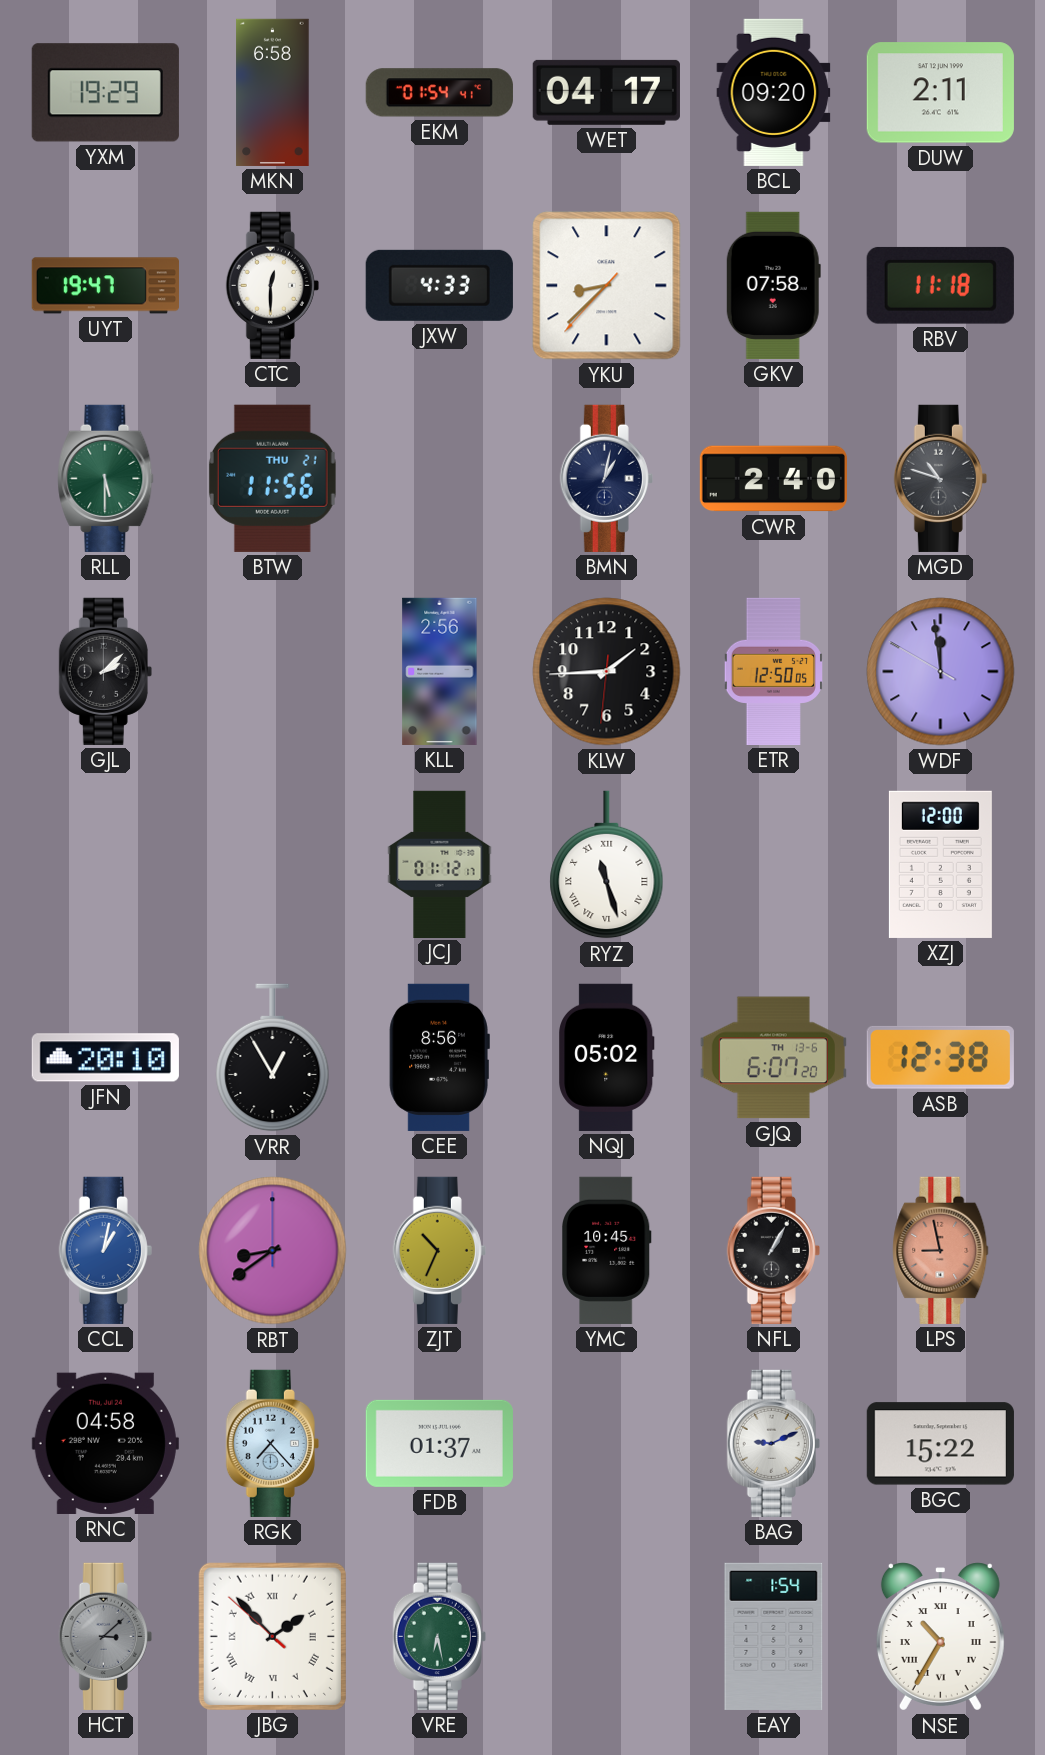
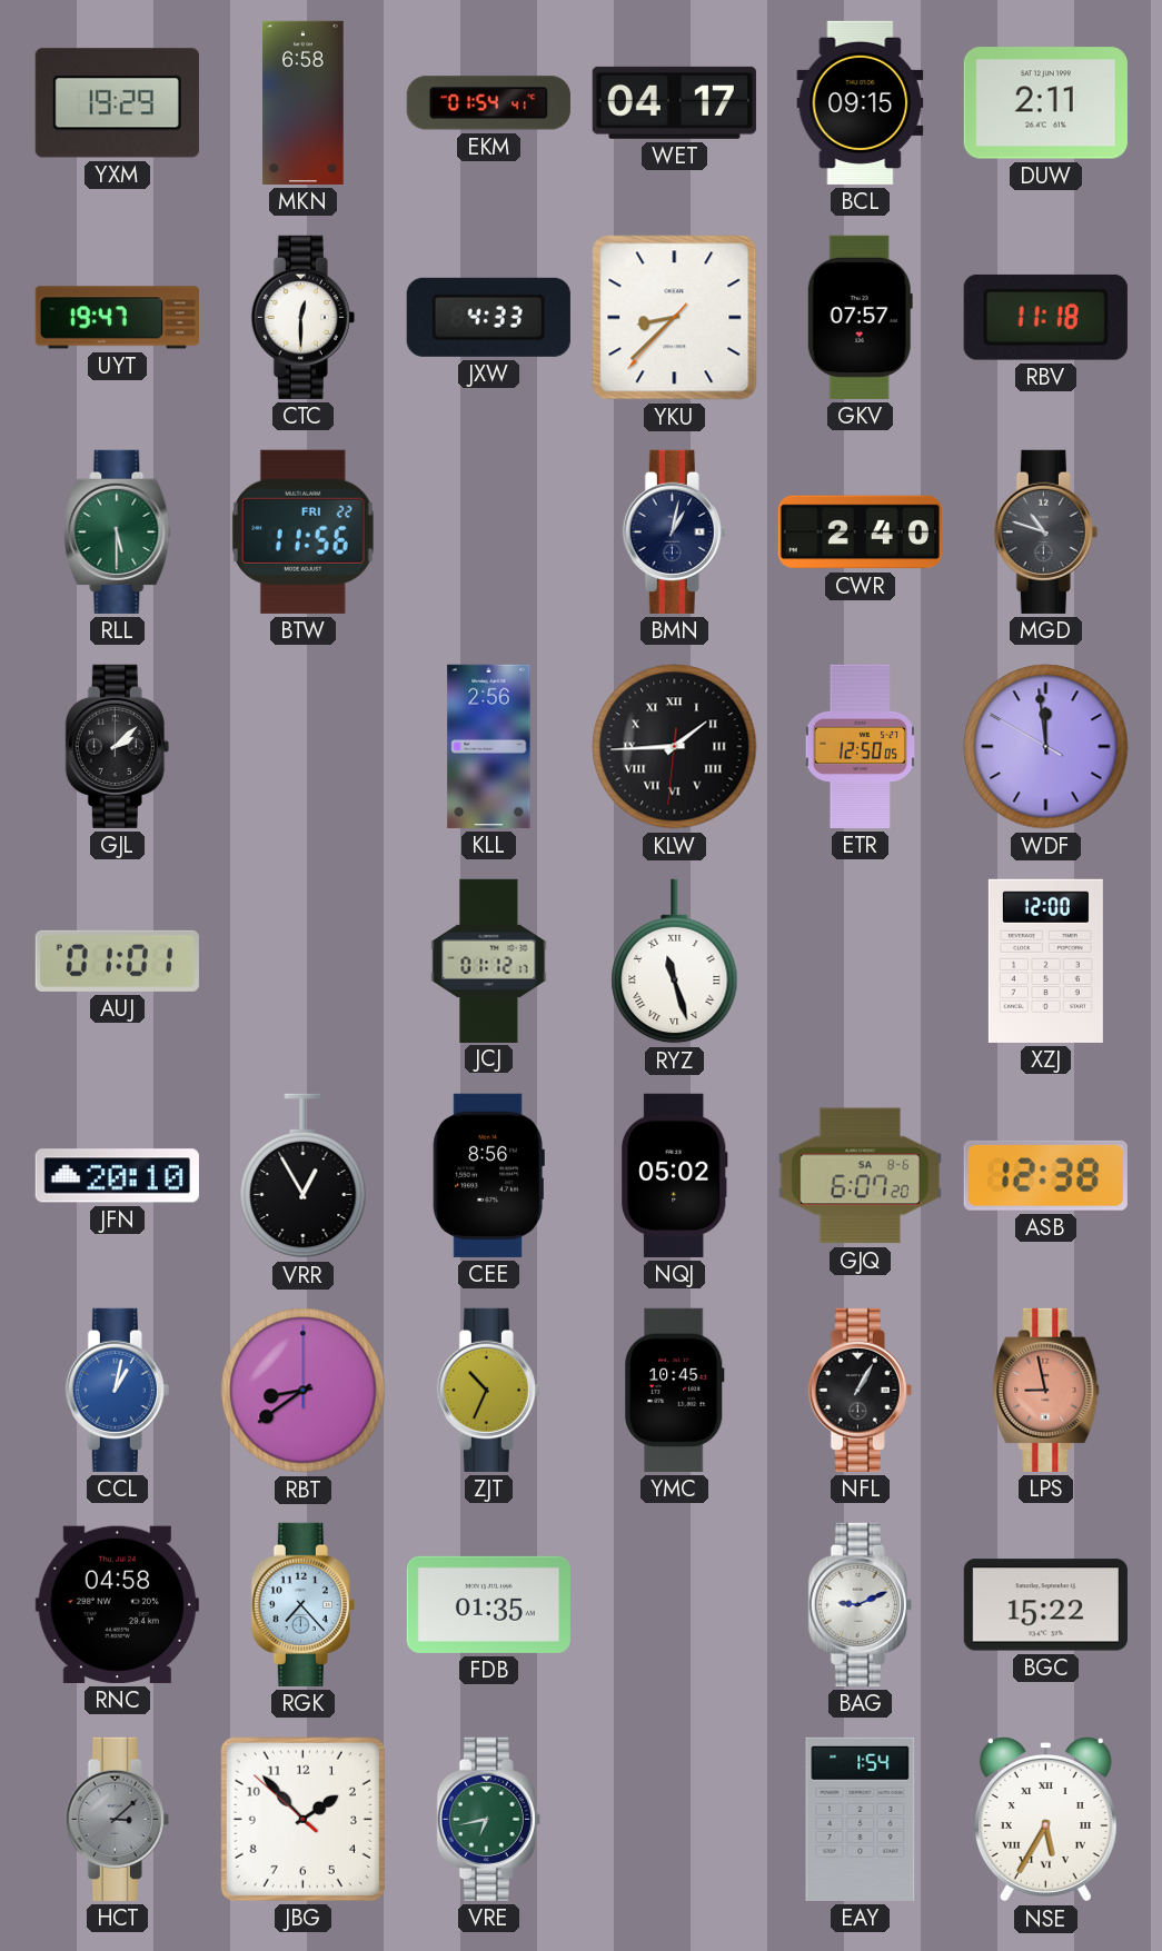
BCL: 09:20 -> 09:15
GKV: 07:58 -> 07:57
BTW date: THU 21 -> FRI 22
KLW numerals: Arabic -> Roman
AUJ: none -> 01:01
GJQ date: TH 13-6 -> SA 8-6
FDB: 01:37 -> 01:35
JBG numerals: Roman -> Arabic
VRE: 6:28 -> 6:43
NSE: 10:35 -> 5:35
